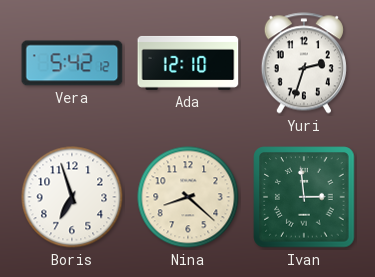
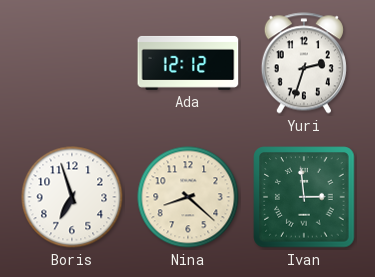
Vera: 5:42 -> none
Ada: 12:10 -> 12:12
